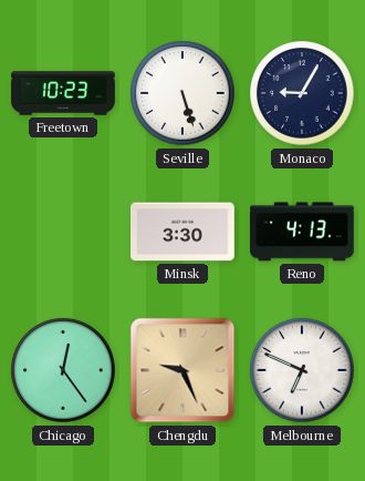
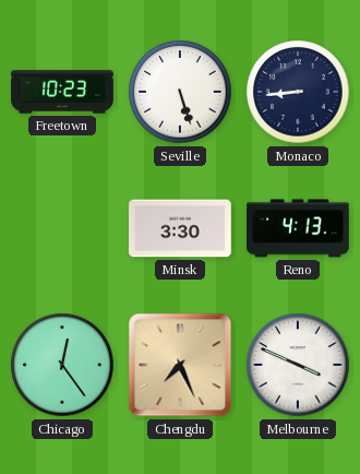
Monaco: 9:05 -> 8:44
Chengdu: 9:26 -> 7:26
Melbourne: 6:49 -> 3:49
